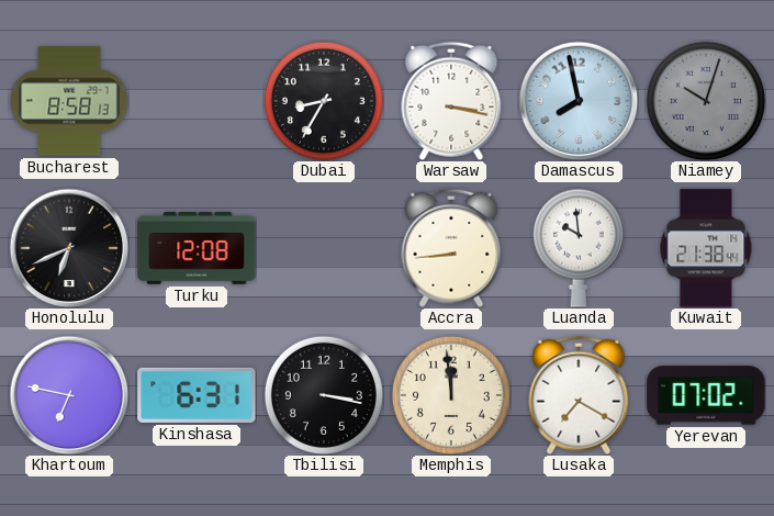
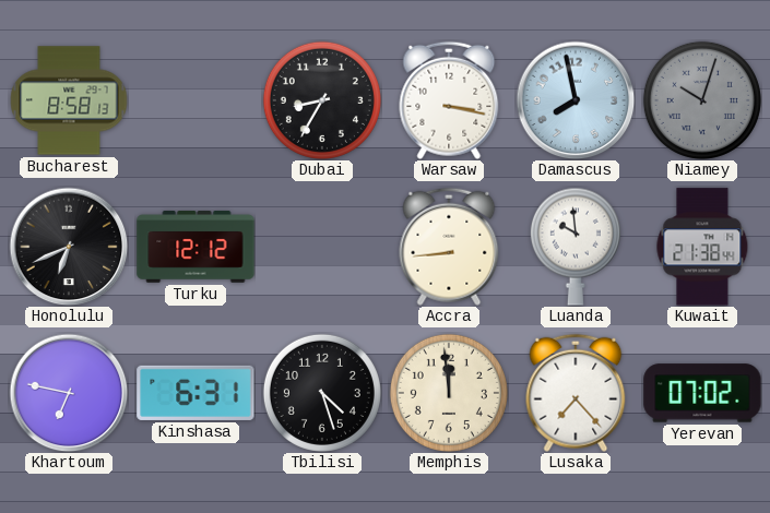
Turku: 12:08 -> 12:12
Tbilisi: 3:17 -> 4:27
Lusaka: 7:20 -> 7:23
